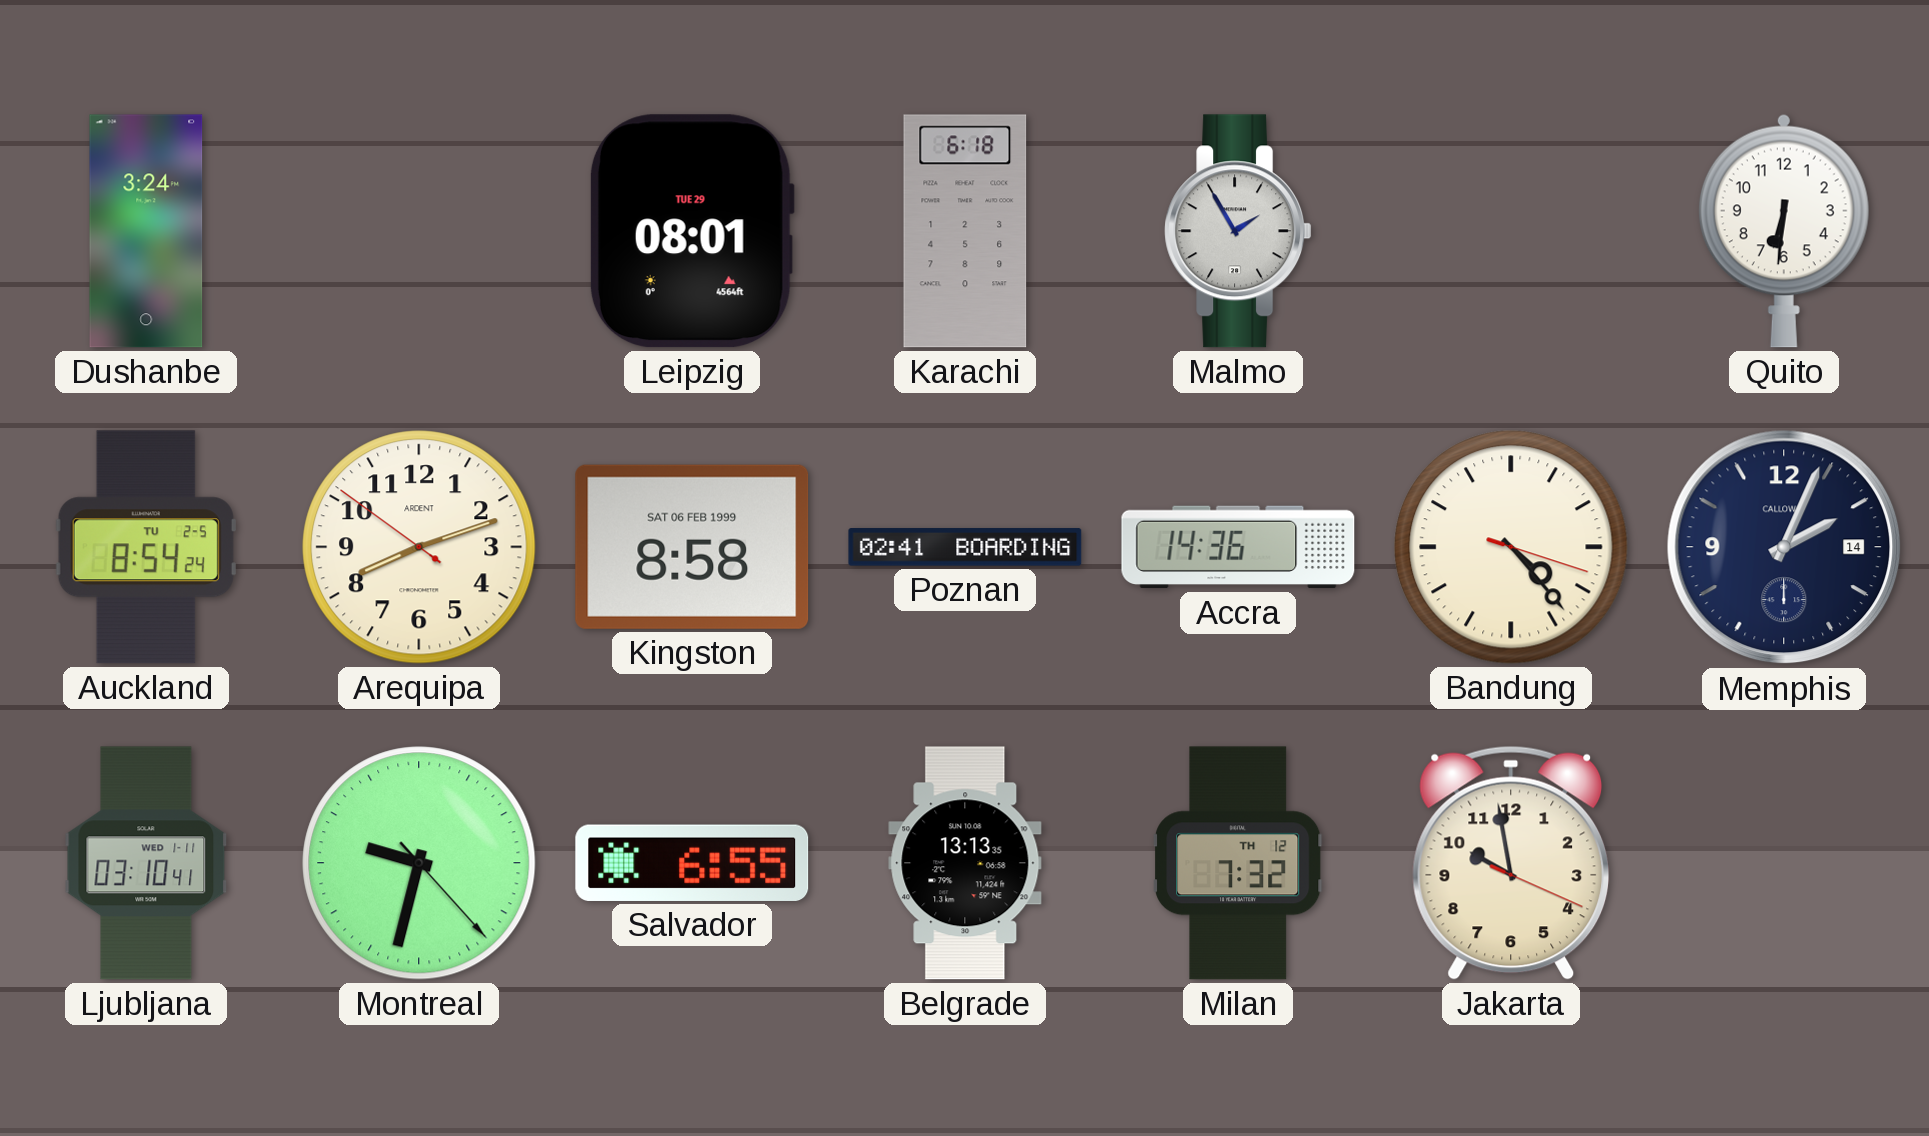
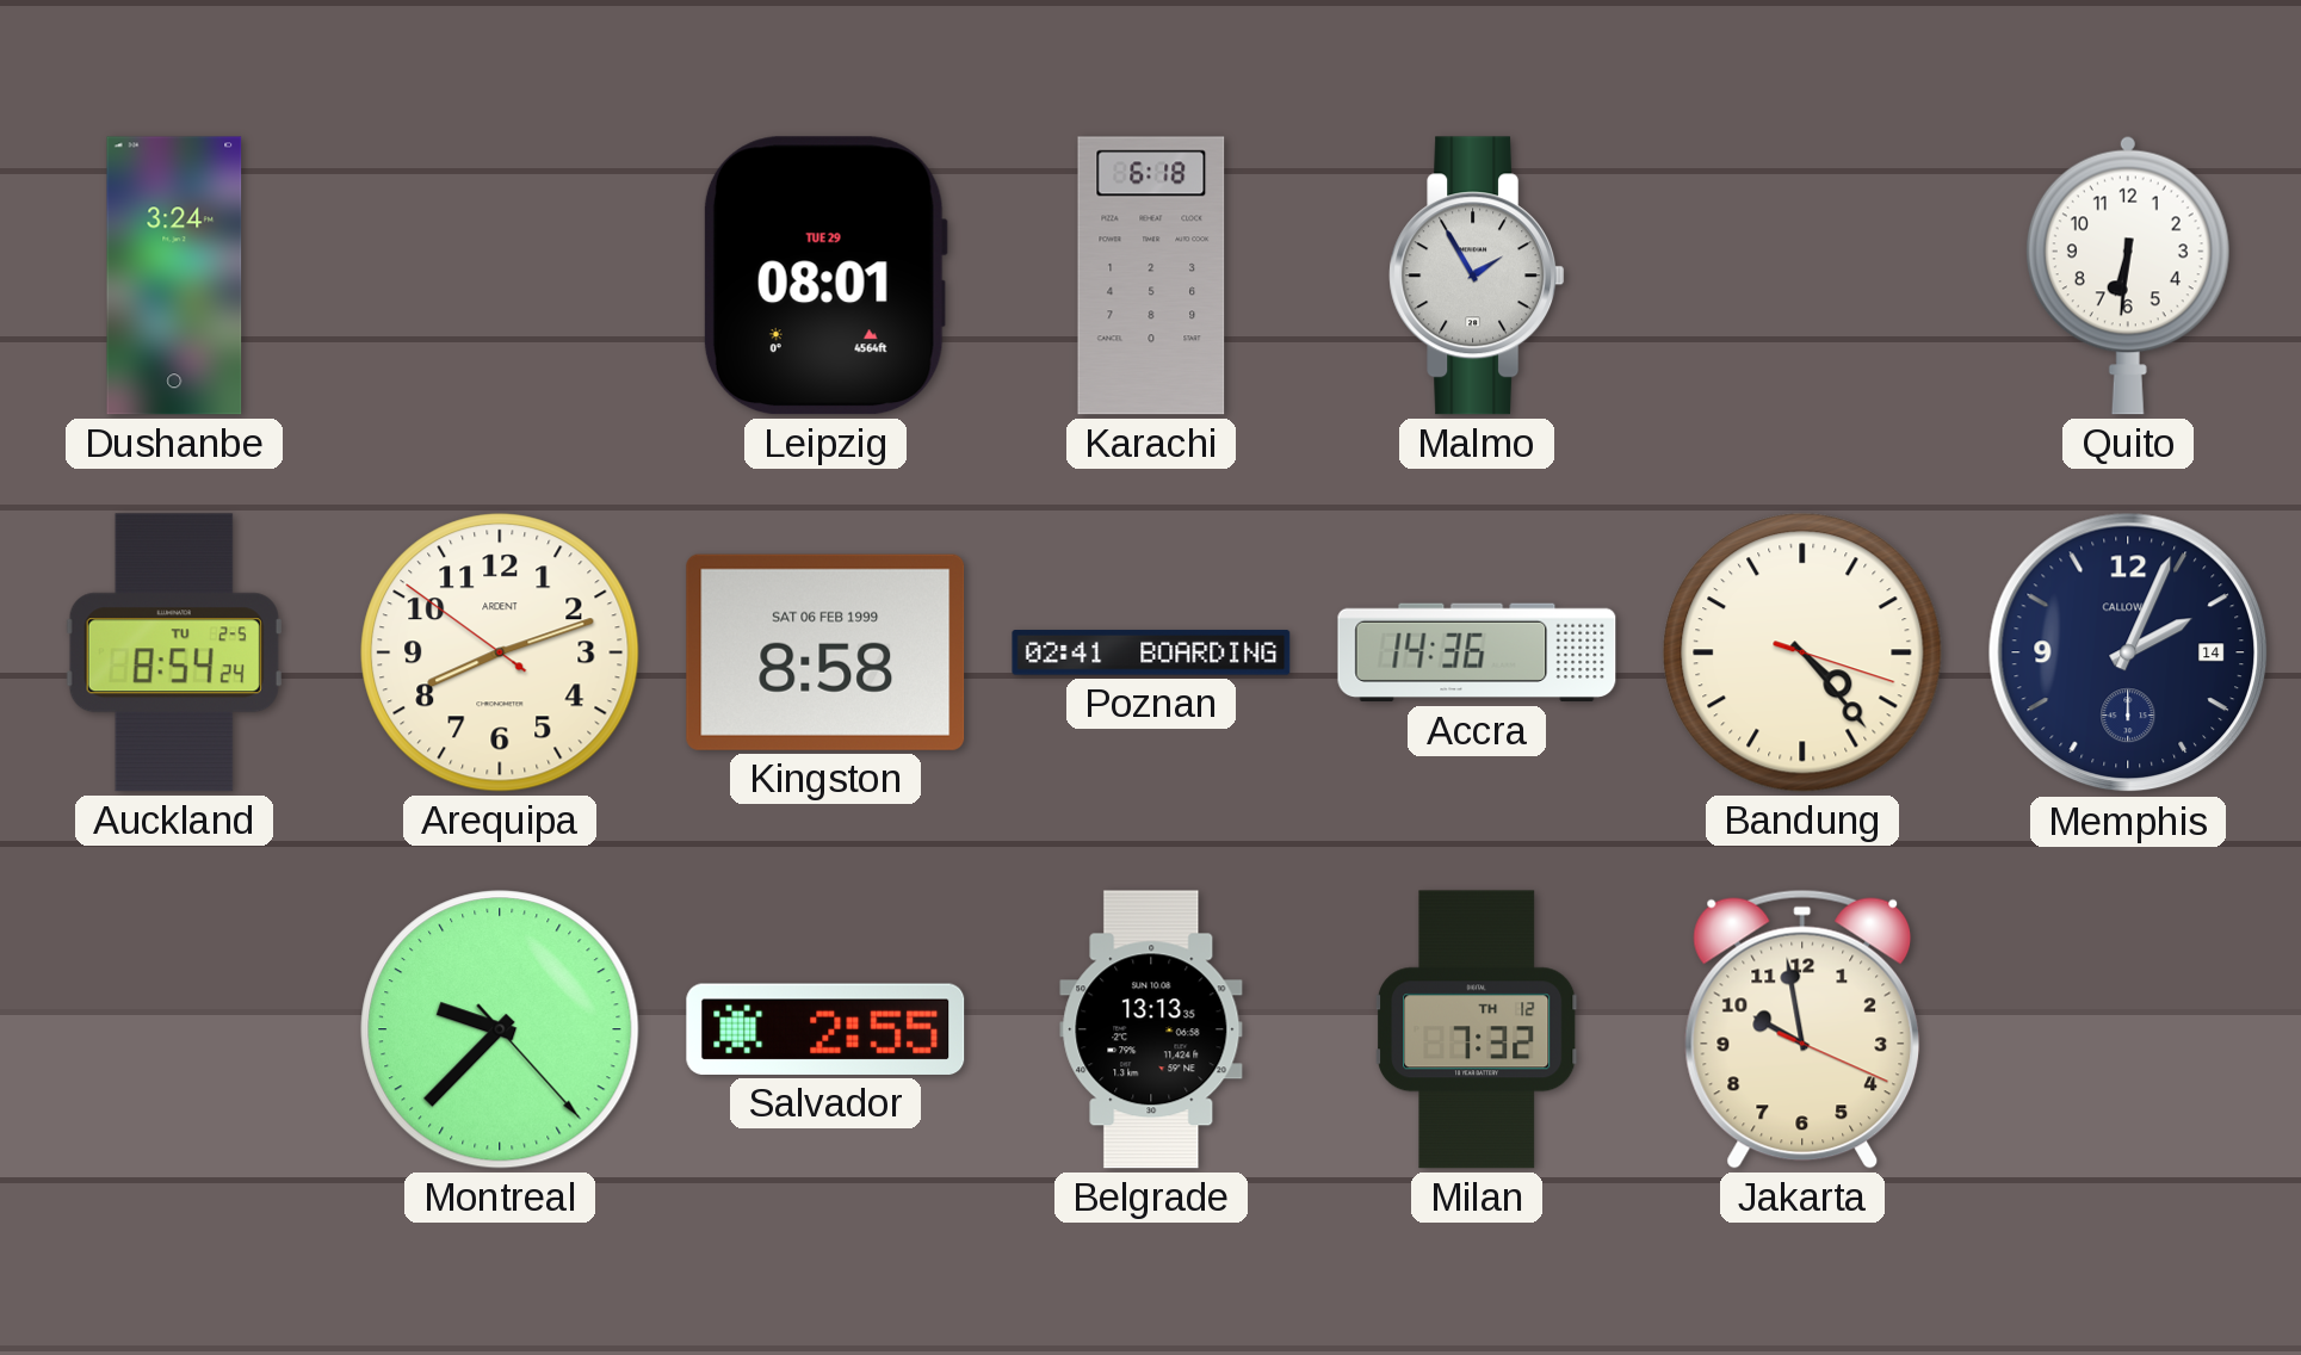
Ljubljana: 03:10 -> none
Montreal: 9:32 -> 9:37
Salvador: 6:55 -> 2:55
